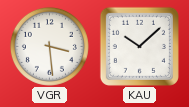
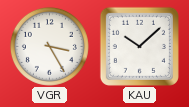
VGR: 3:29 -> 3:25
